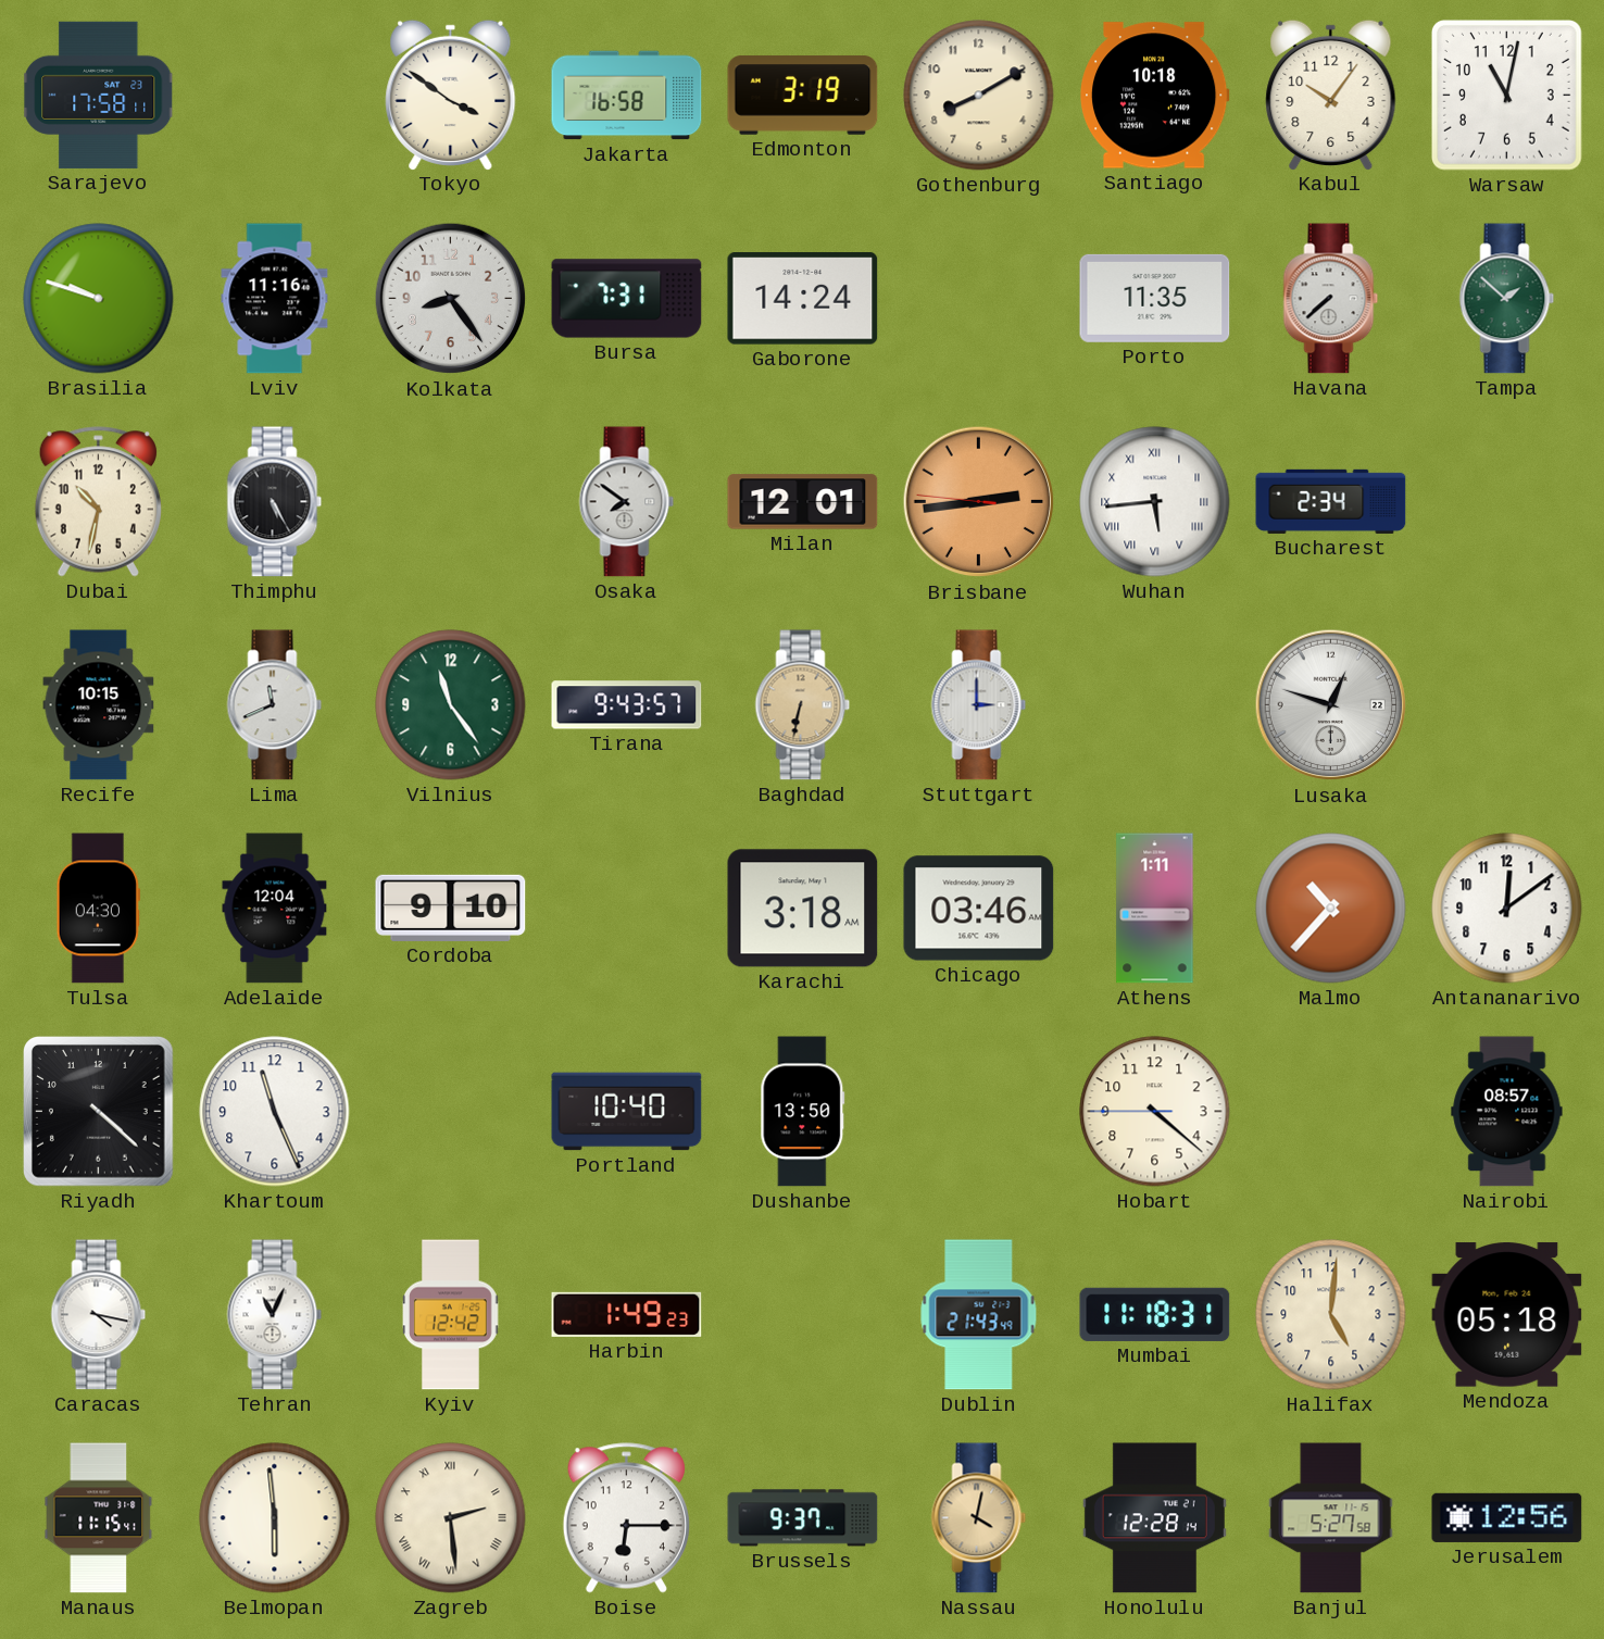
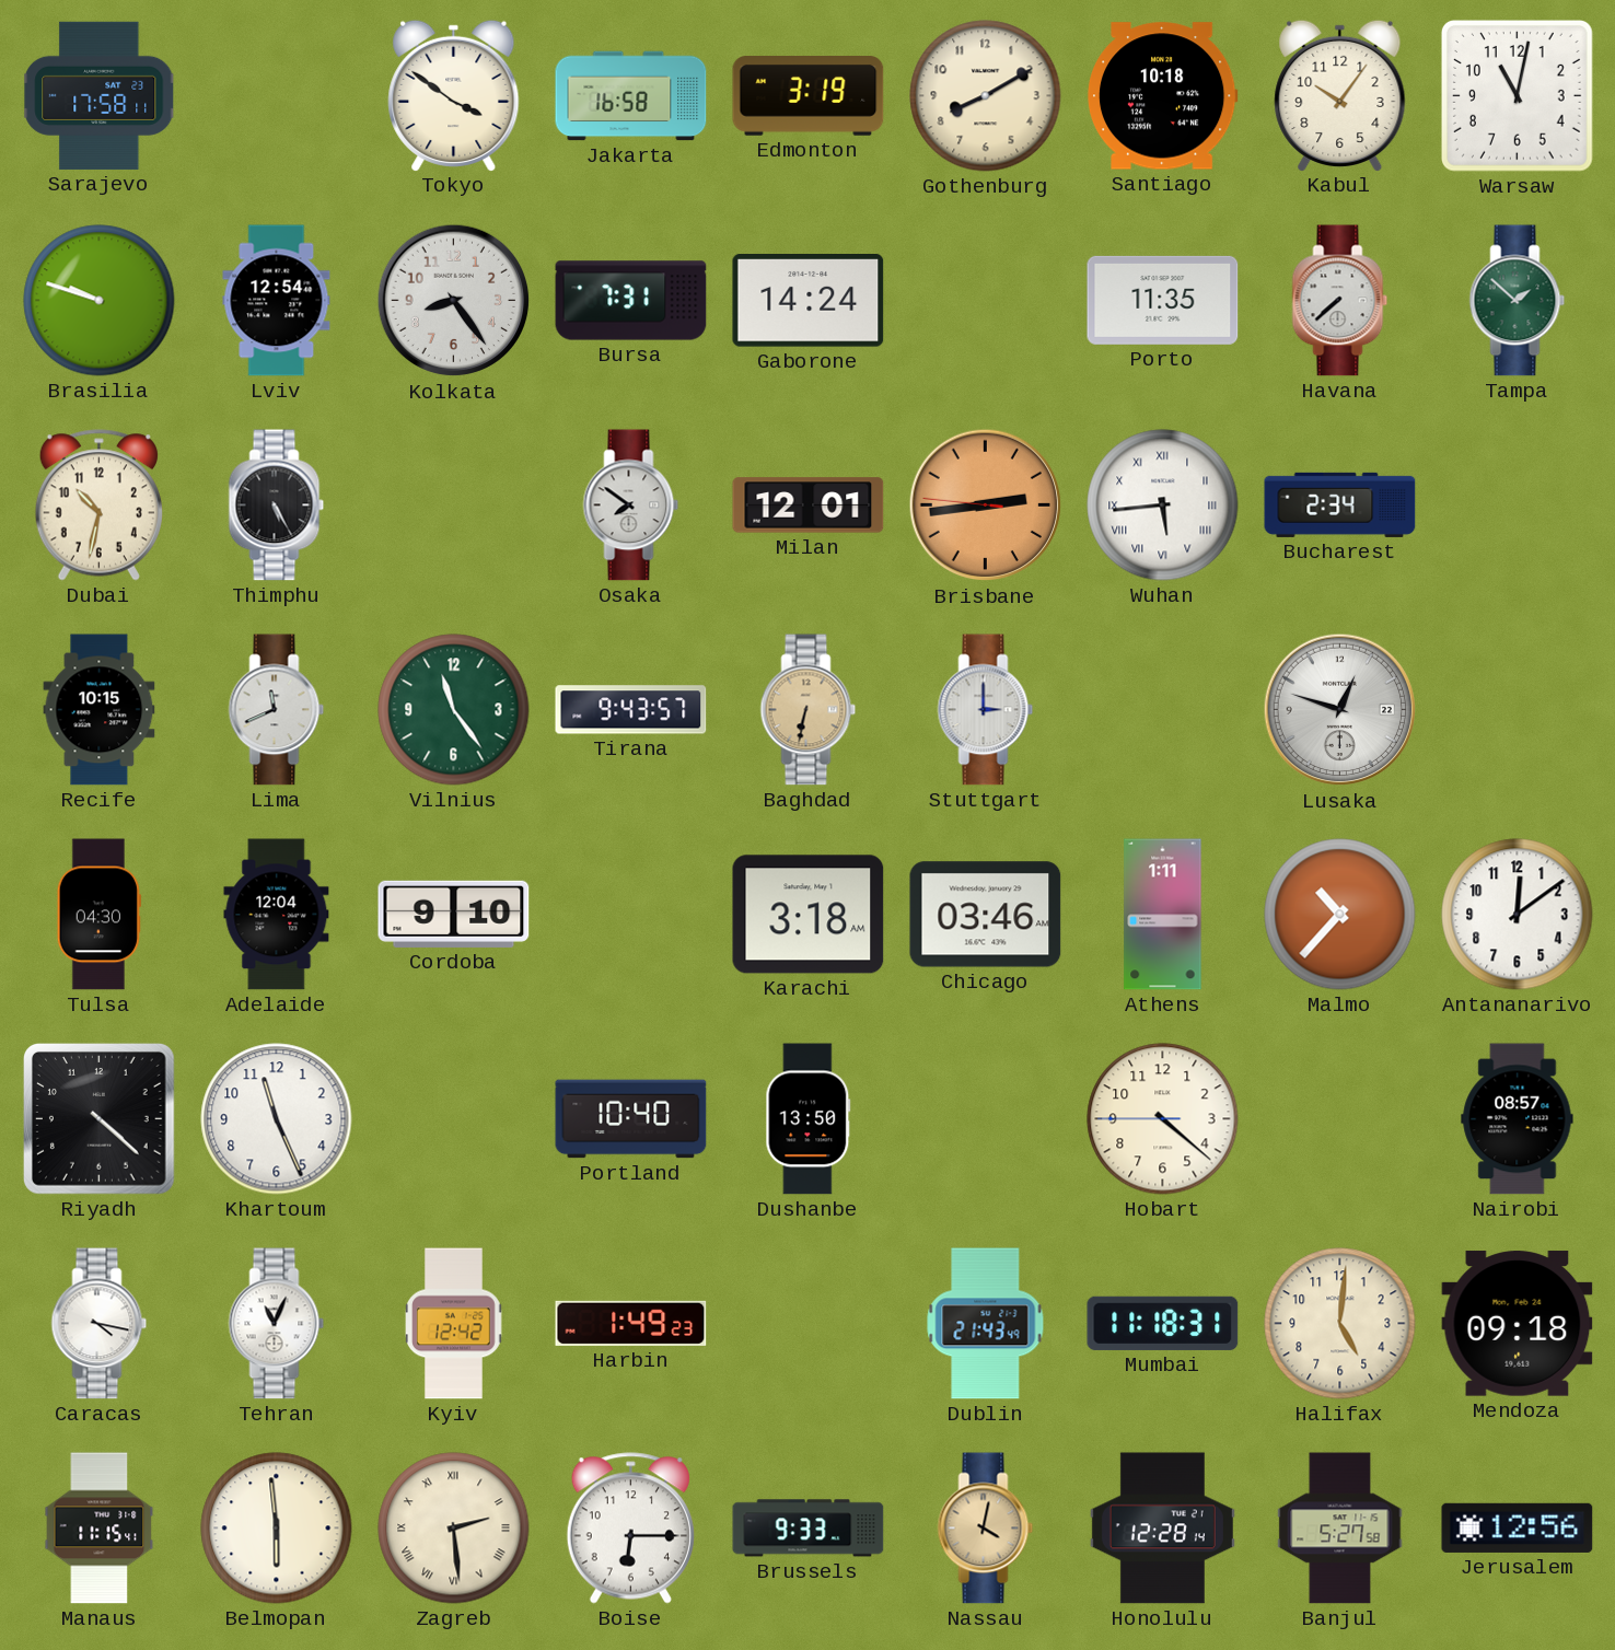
Lviv: 11:16 -> 12:54
Mendoza: 05:18 -> 09:18
Brussels: 9:37 -> 9:33
